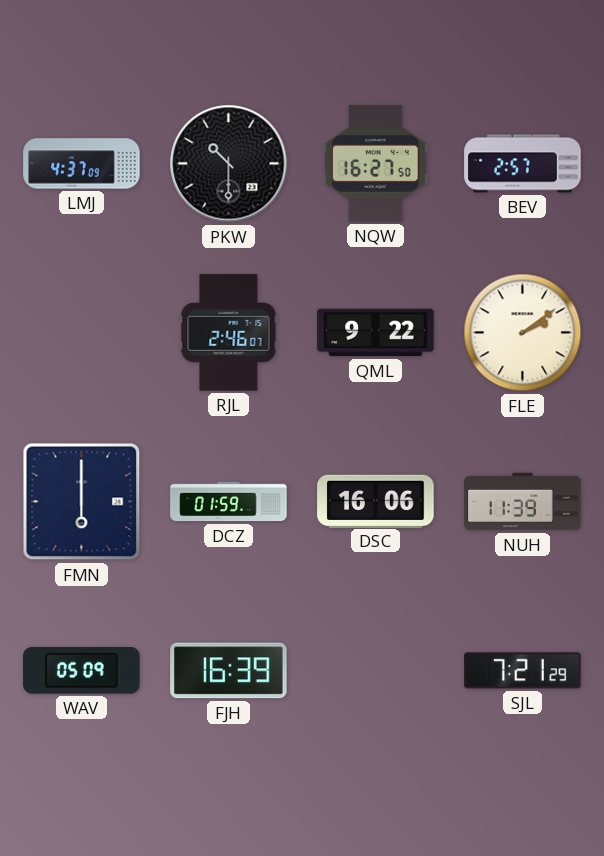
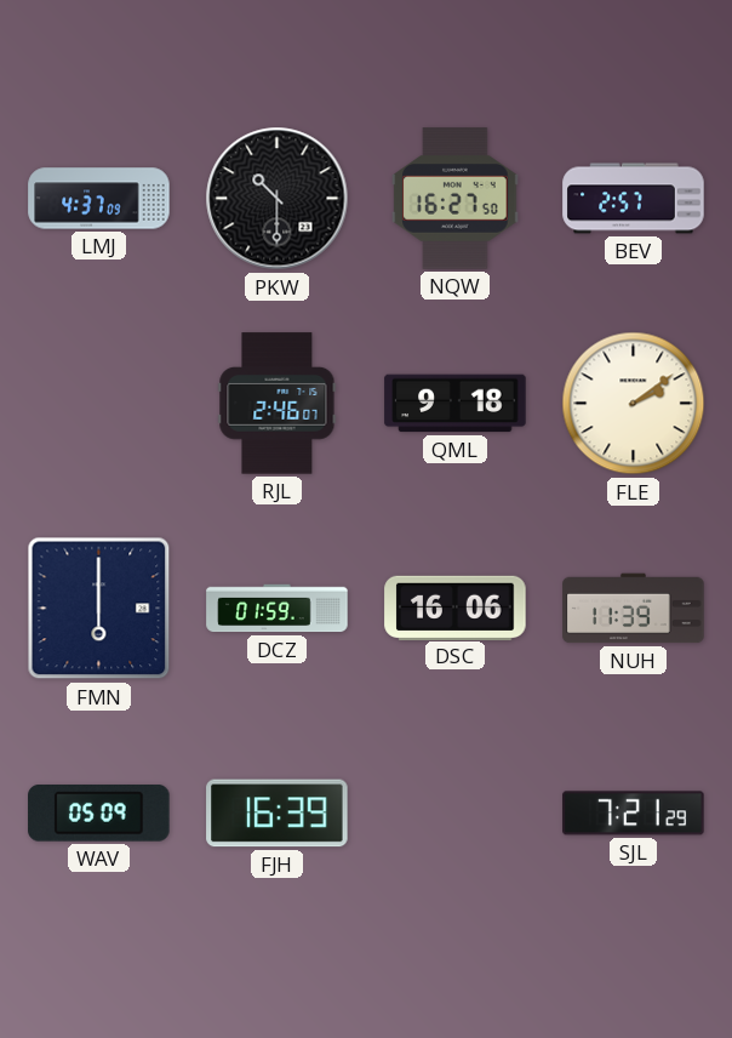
QML: 9:22 -> 9:18
